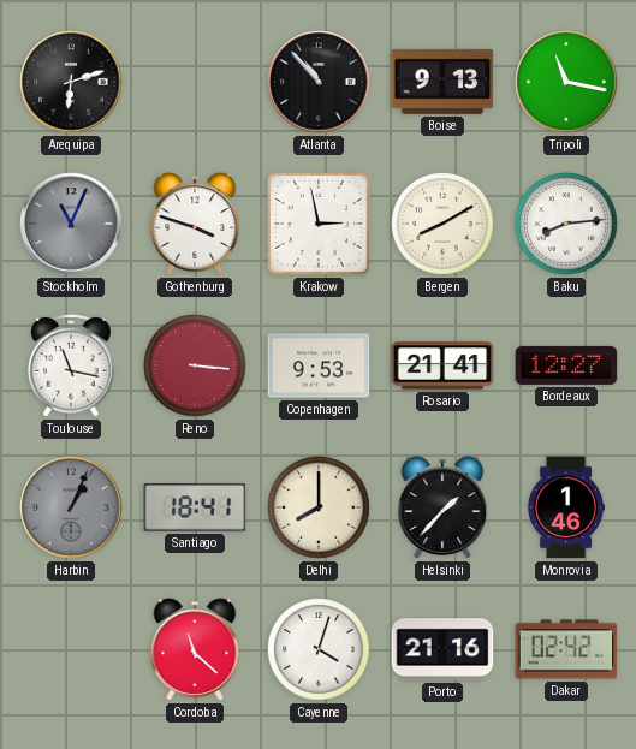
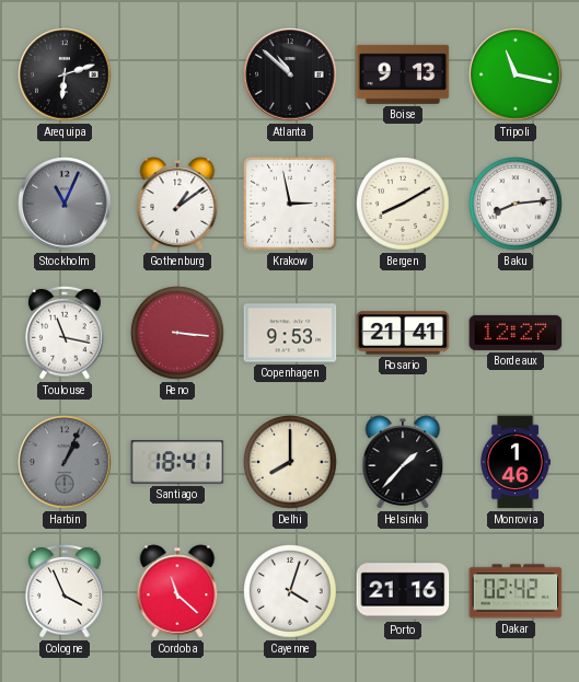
Atlanta: 10:53 -> 10:52
Gothenburg: 3:48 -> 1:09
Cologne: none -> 3:56
